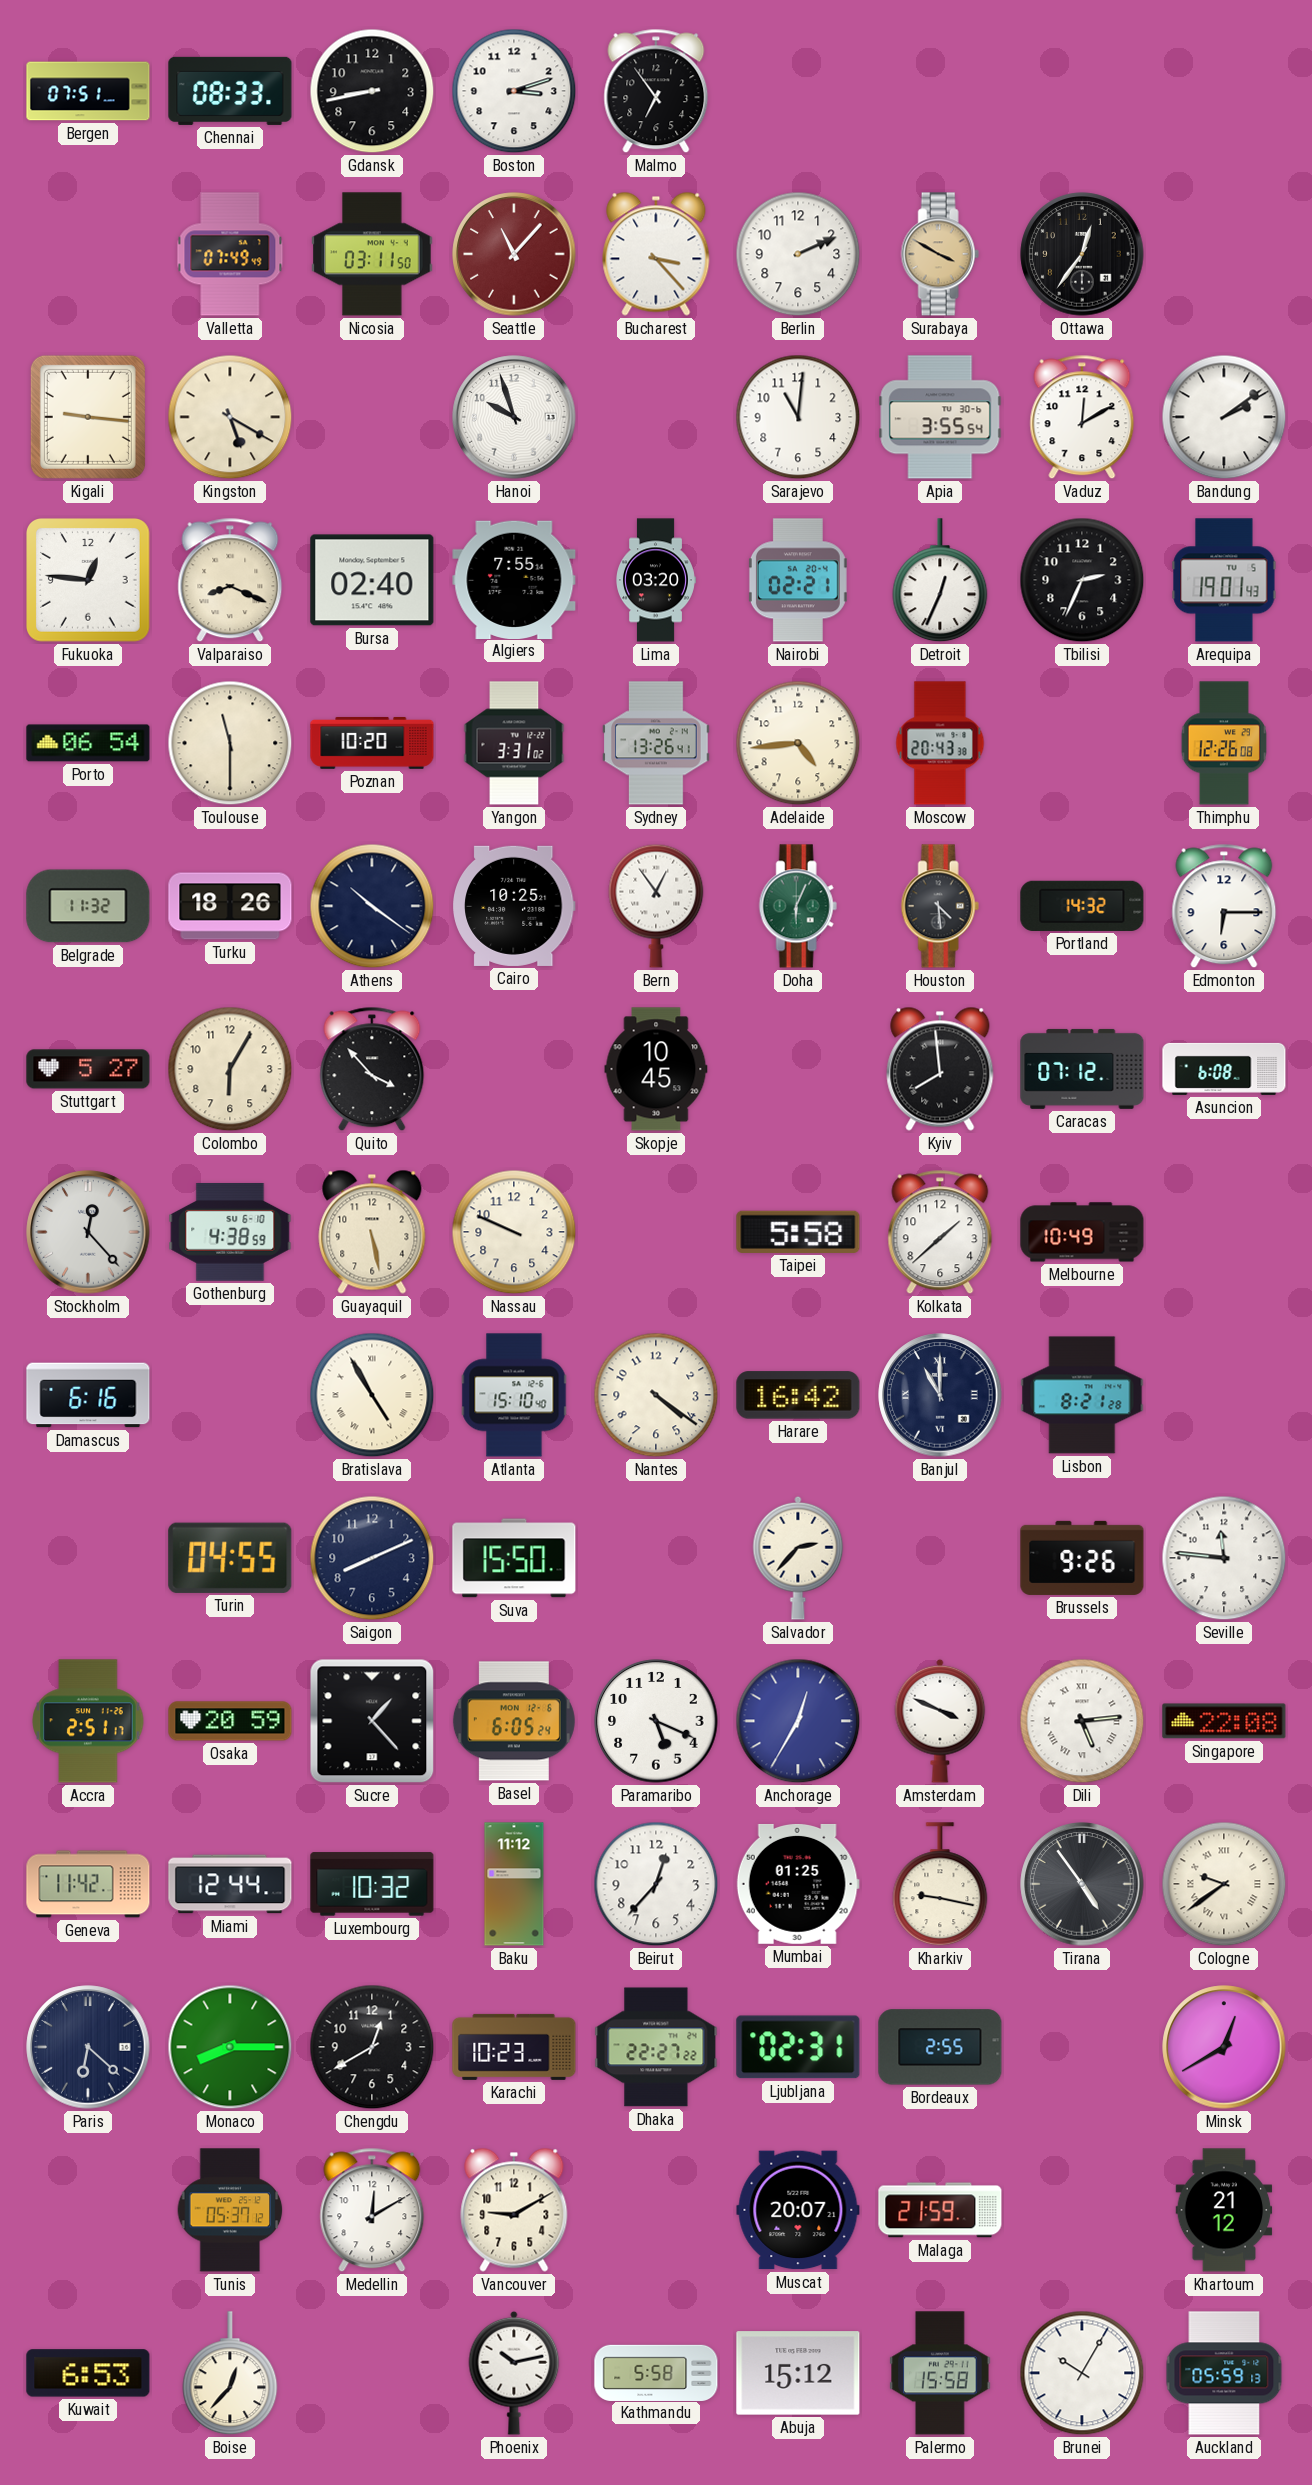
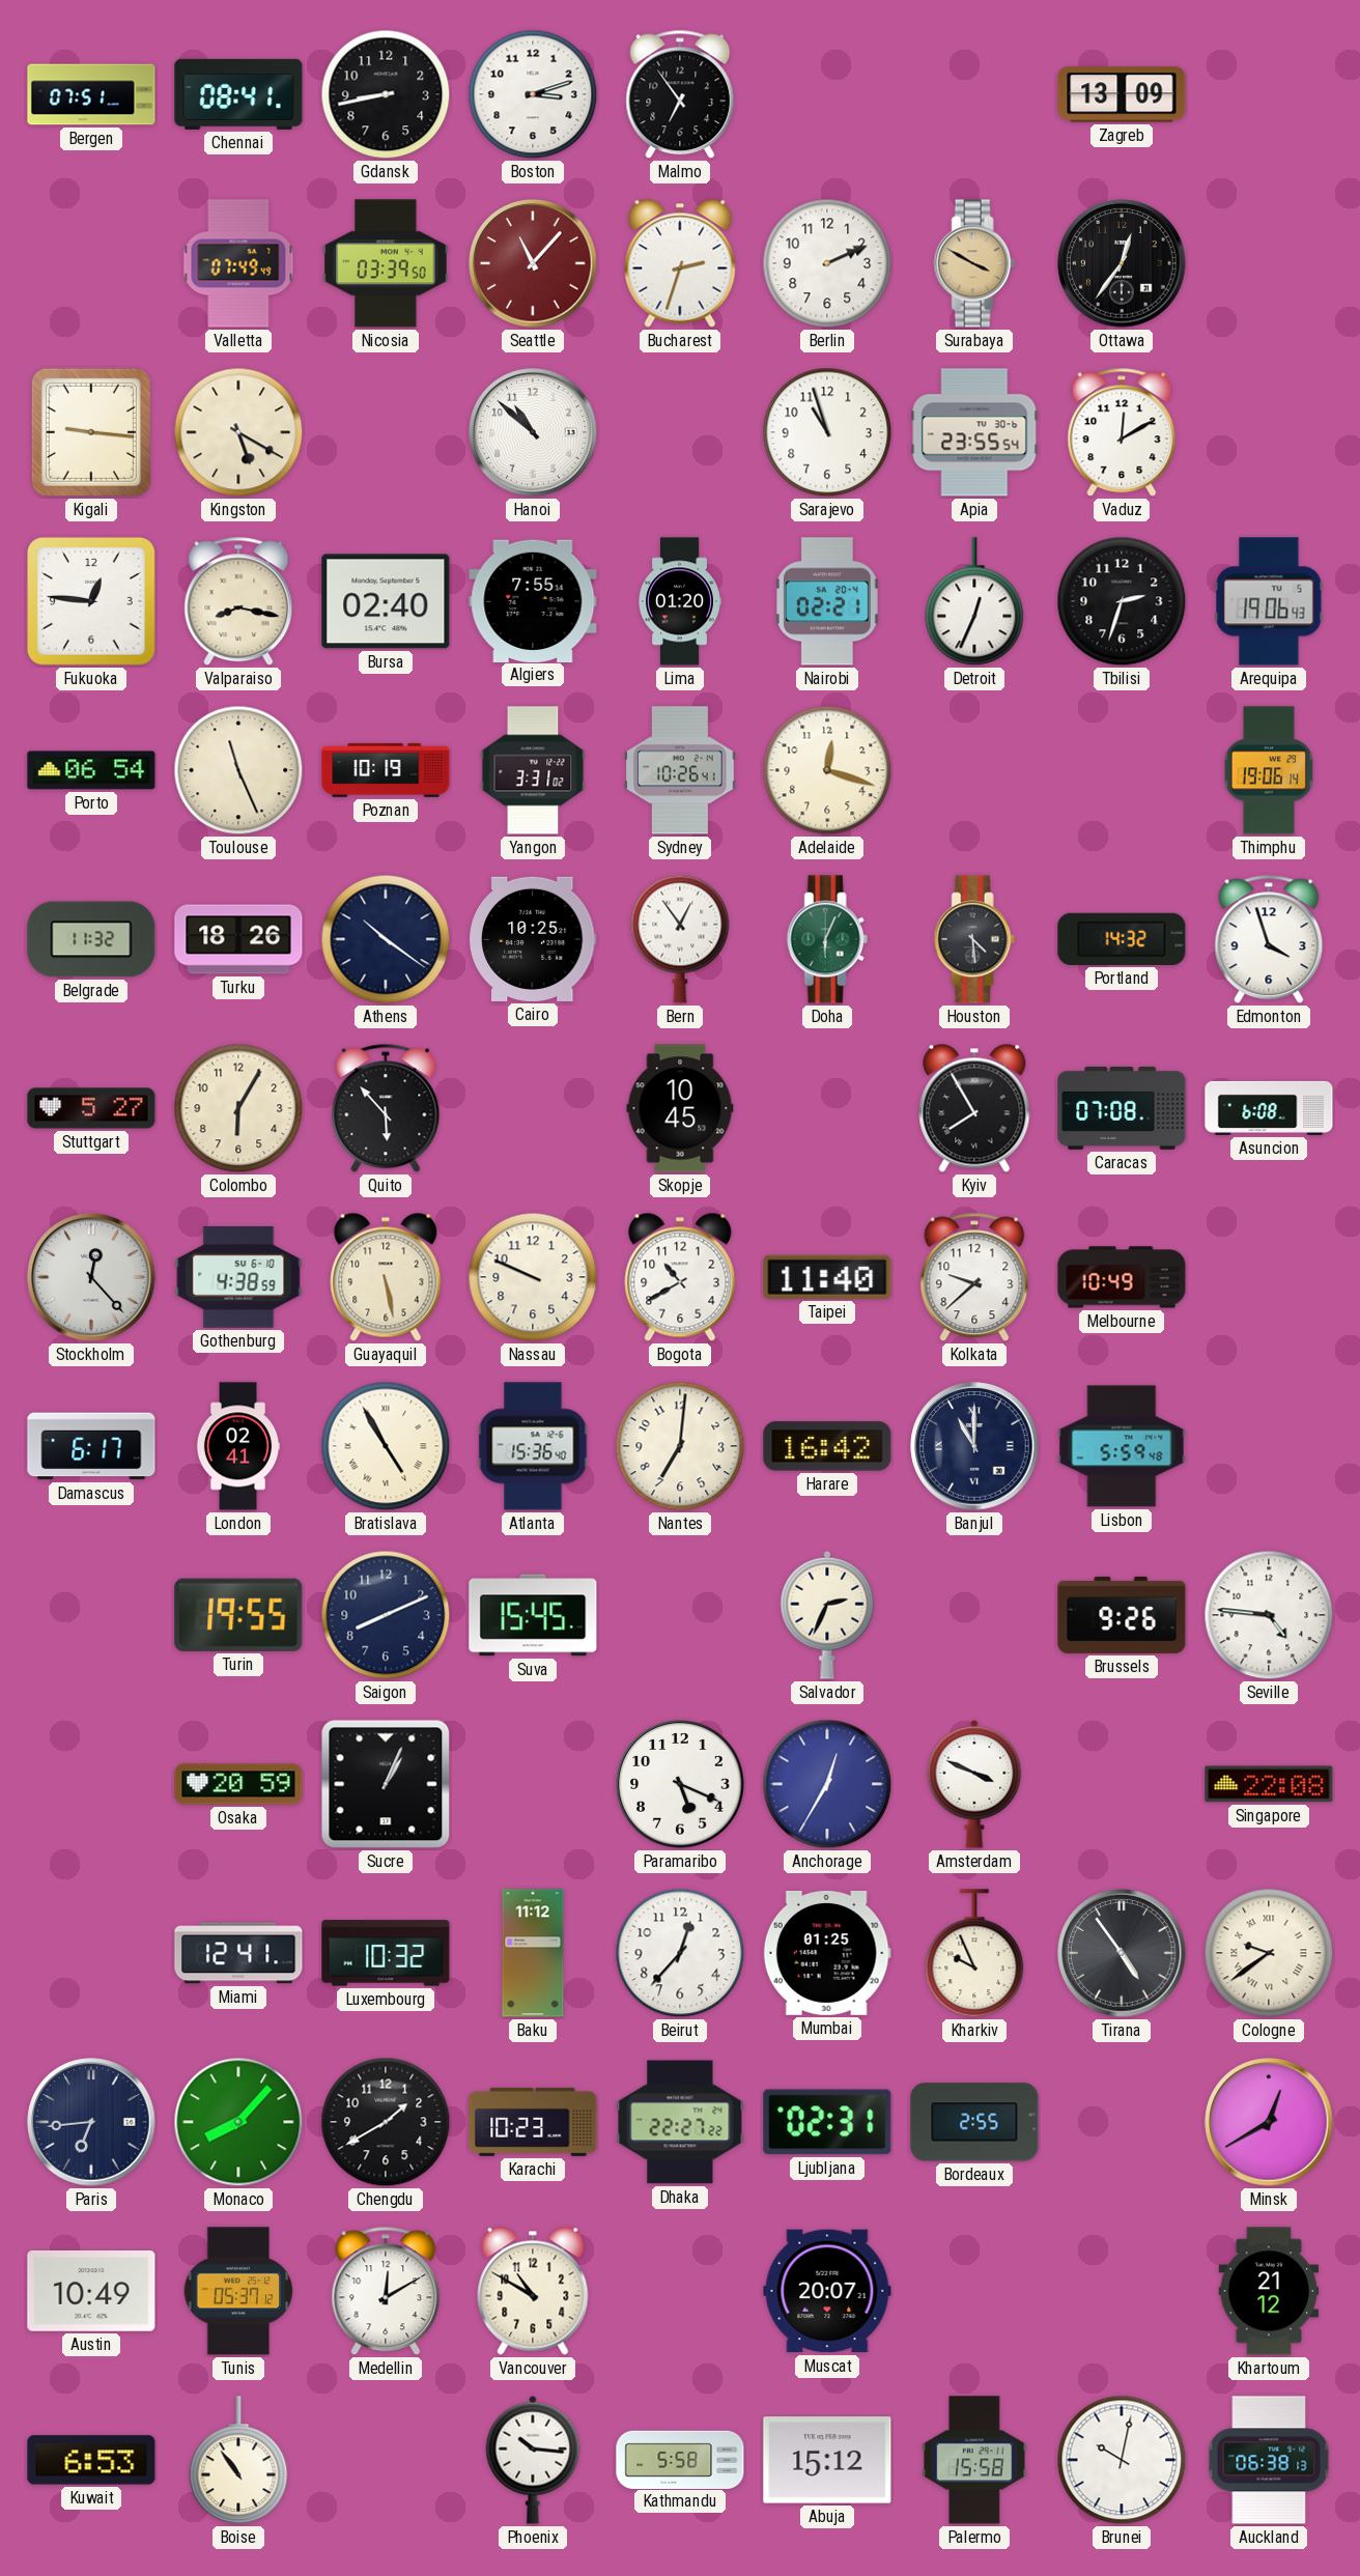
Chennai: 08:33 -> 08:41
Zagreb: none -> 13:09
Nicosia: 03:11 -> 03:39
Bucharest: 3:23 -> 2:33
Hanoi: 9:57 -> 10:52
Sarajevo: 11:01 -> 10:57
Apia: 3:55 -> 23:55
Bandung: 2:09 -> none
Valparaiso: 8:19 -> 8:17
Lima: 03:20 -> 01:20
Tbilisi: 2:34 -> 2:33
Arequipa: 19:01 -> 19:06
Toulouse: 11:30 -> 11:26
Poznan: 10:20 -> 10:19
Sydney: 13:26 -> 10:26
Adelaide: 4:44 -> 12:18
Moscow: 20:43 -> none
Thimphu: 12:26 -> 19:06
Edmonton: 6:15 -> 3:57
Quito: 3:53 -> 5:53
Kyiv: 7:59 -> 7:55
Caracas: 07:12 -> 07:08
Bogota: none -> 10:40
Taipei: 5:58 -> 11:40
Kolkata: 1:38 -> 9:38
Damascus: 6:16 -> 6:17
London: none -> 02:41
Atlanta: 15:10 -> 15:36
Nantes: 4:21 -> 7:01
Lisbon: 8:21 -> 5:59
Turin: 04:55 -> 19:55
Suva: 15:50 -> 15:45
Salvador: 2:37 -> 2:34
Seville: 11:46 -> 4:46
Accra: 2:51 -> none
Sucre: 1:23 -> 1:04
Basel: 6:05 -> none
Dili: 5:14 -> none
Geneva: 11:42 -> none
Miami: 12:44 -> 12:41
Kharkiv: 9:17 -> 9:56
Paris: 6:22 -> 6:44
Monaco: 8:15 -> 8:07
Chengdu: 12:40 -> 1:40
Austin: none -> 10:49
Vancouver: 9:10 -> 10:50
Malaga: 21:59 -> none
Boise: 12:37 -> 10:54
Phoenix: 10:13 -> 10:16
Brunei: 10:05 -> 10:02
Auckland: 05:59 -> 06:38
